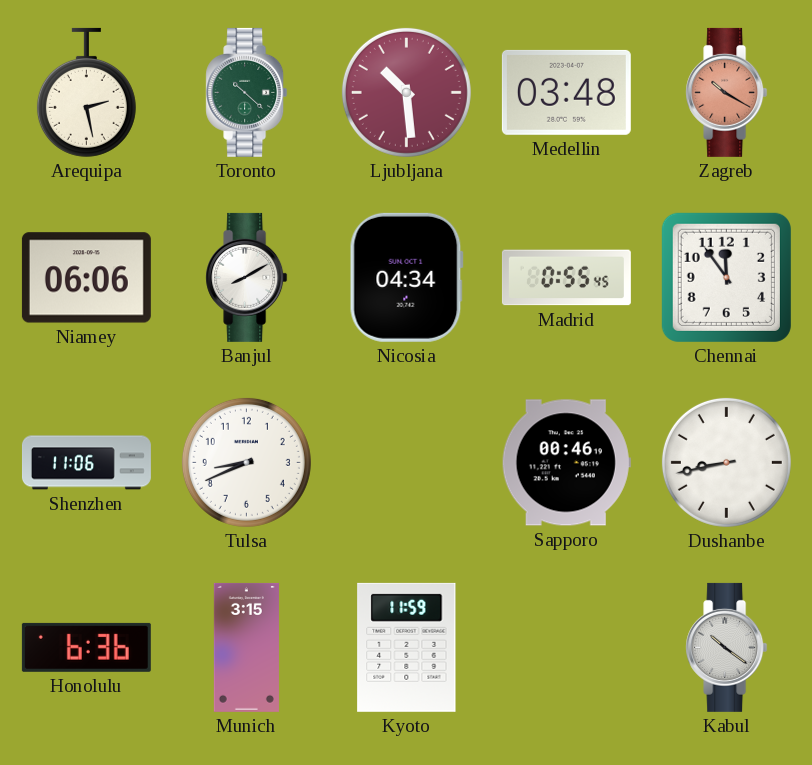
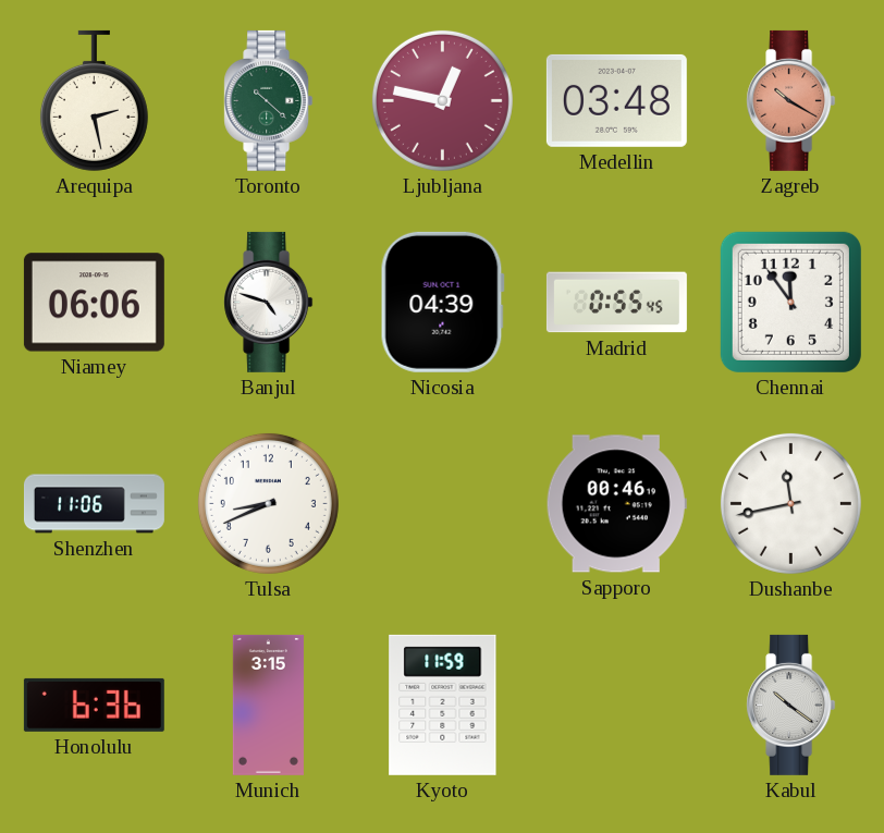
Ljubljana: 10:29 -> 12:47
Banjul: 8:10 -> 4:48
Nicosia: 04:34 -> 04:39
Dushanbe: 8:43 -> 11:43
